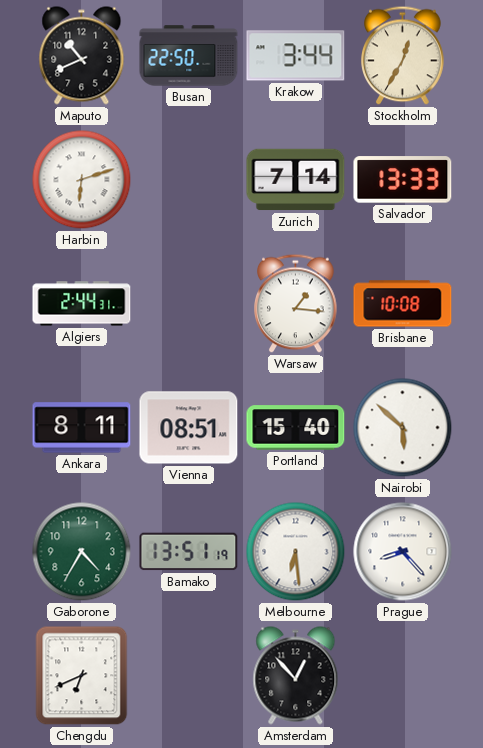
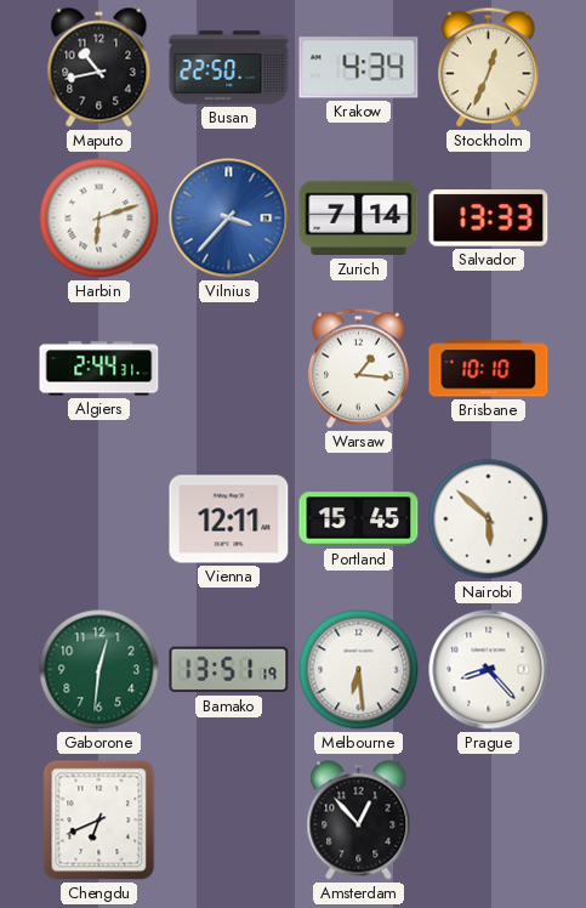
Maputo: 10:41 -> 10:43
Krakow: 3:44 -> 4:34
Stockholm: 12:35 -> 12:34
Vilnius: none -> 3:37
Brisbane: 10:08 -> 10:10
Ankara: 8:11 -> none
Vienna: 08:51 -> 12:11
Portland: 15:40 -> 15:45
Gaborone: 4:35 -> 12:31
